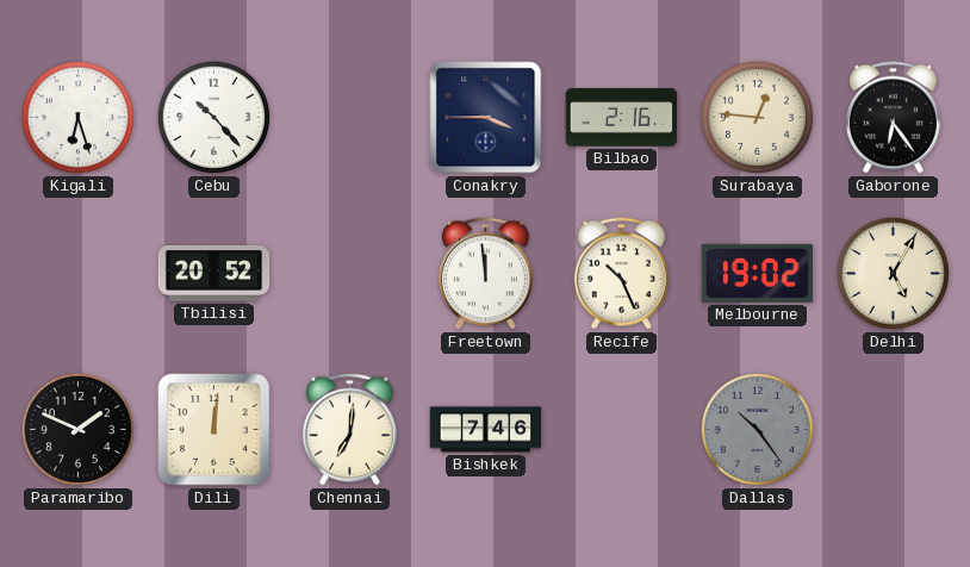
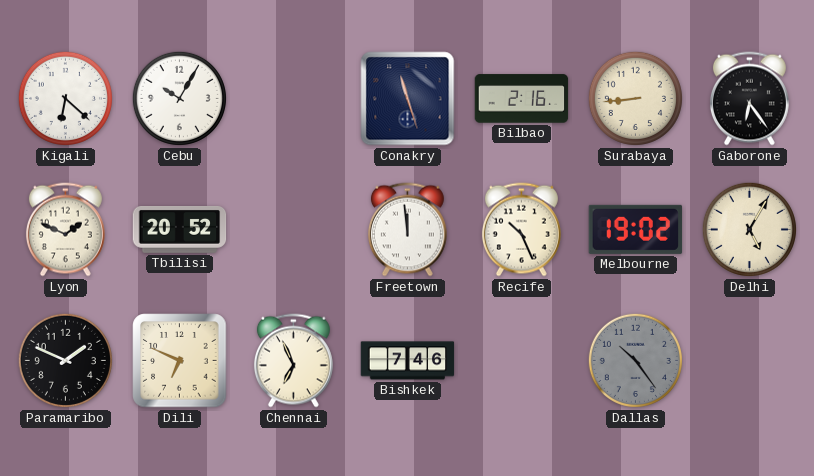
Kigali: 6:27 -> 6:22
Cebu: 10:23 -> 10:05
Conakry: 3:45 -> 11:27
Surabaya: 12:46 -> 8:44
Lyon: none -> 1:49
Dili: 12:01 -> 6:49
Chennai: 7:01 -> 6:56
